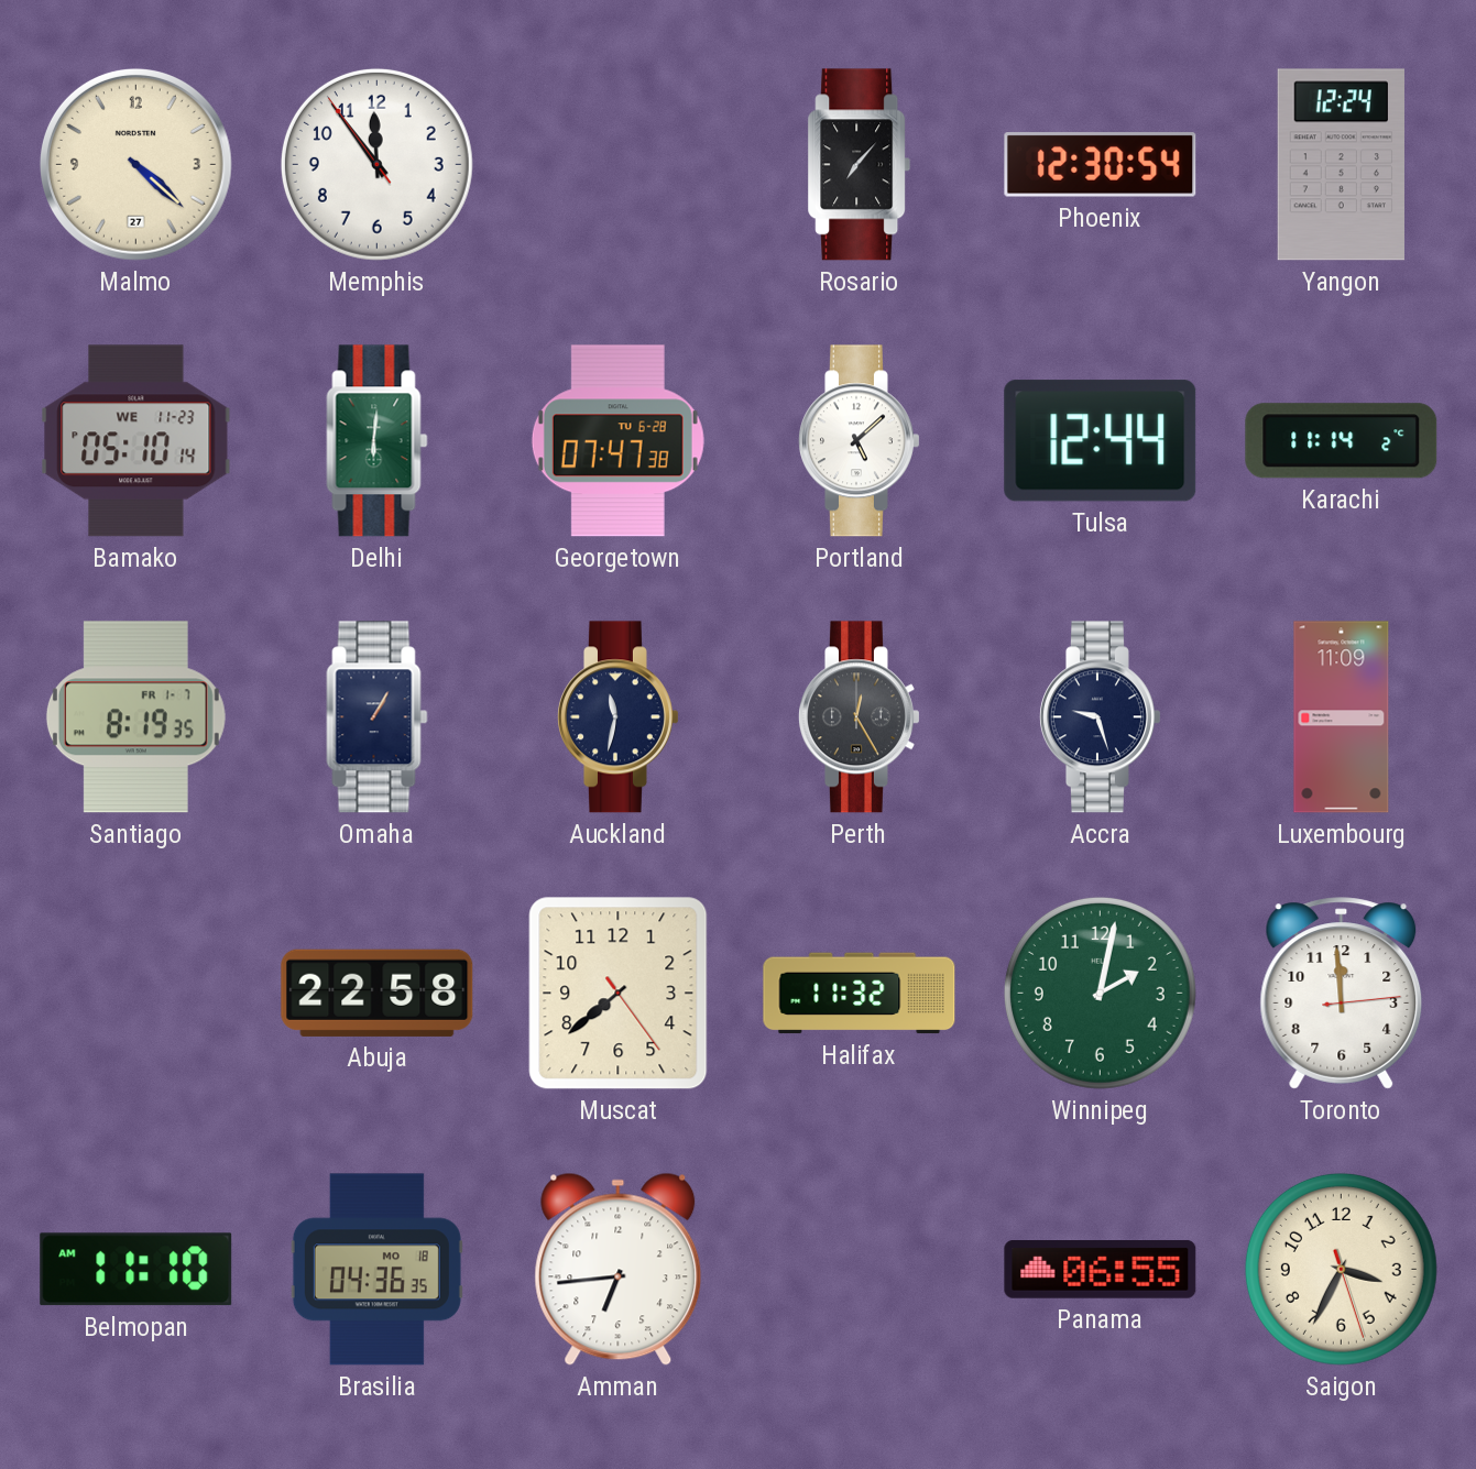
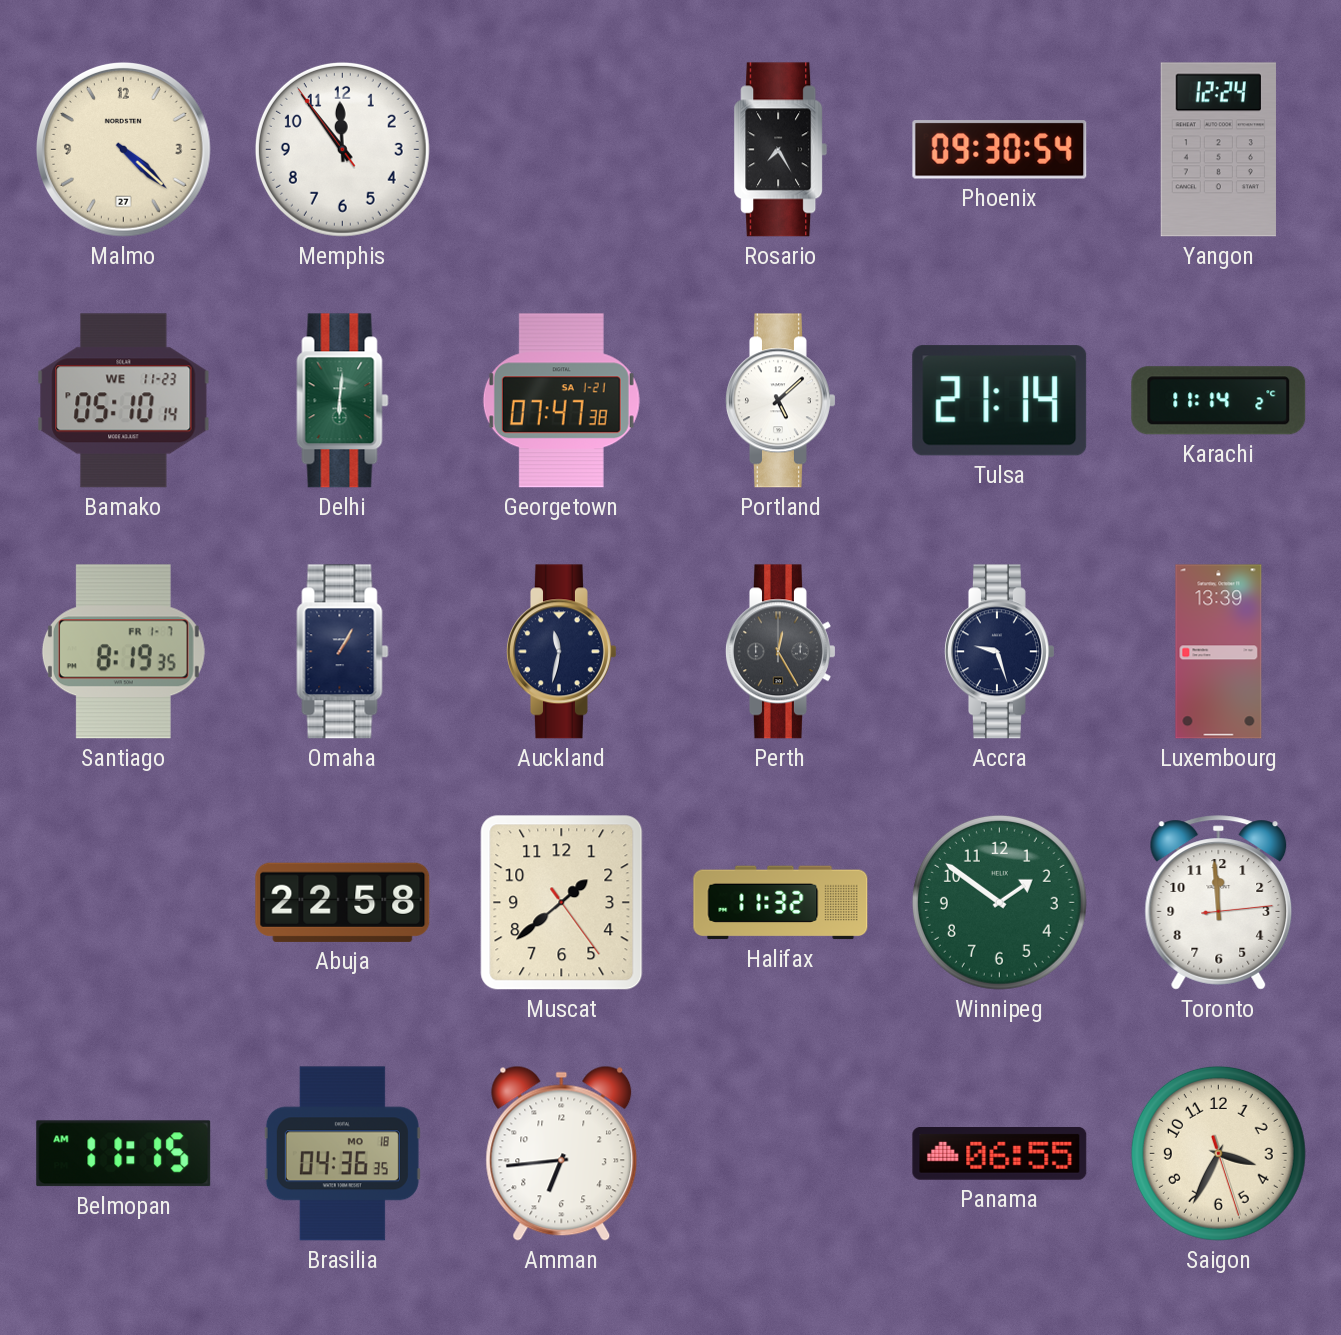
Rosario: 7:07 -> 7:25
Phoenix: 12:30 -> 09:30
Georgetown date: TU 6-28 -> SA 1-21
Tulsa: 12:44 -> 21:14
Luxembourg: 11:09 -> 13:39
Muscat: 7:38 -> 1:38
Winnipeg: 2:02 -> 1:51
Belmopan: 11:10 -> 11:15
